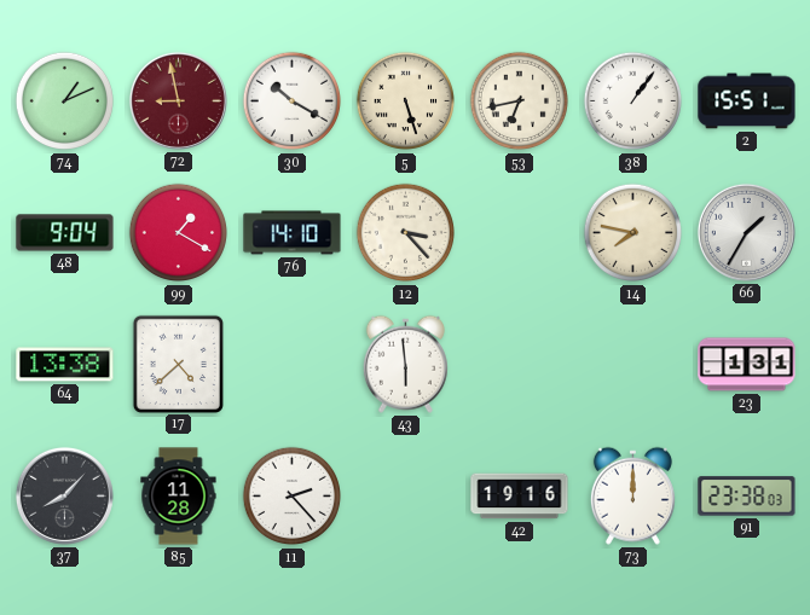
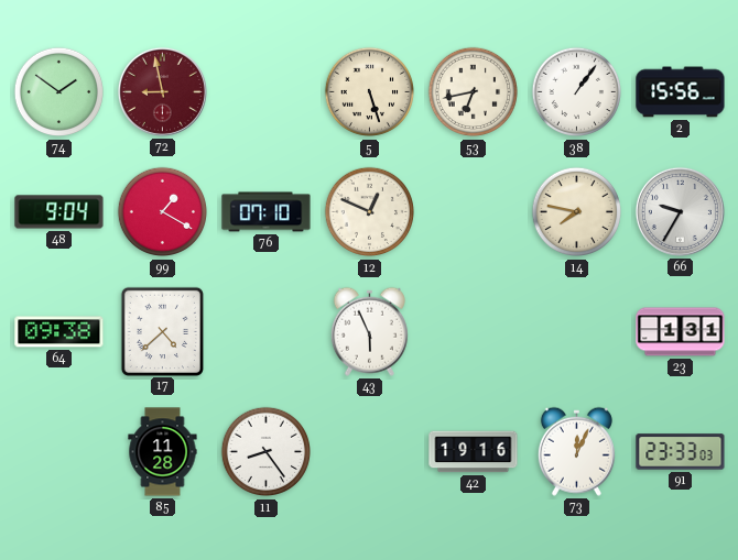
74: 1:11 -> 1:51
30: 10:20 -> none
2: 15:51 -> 15:56
76: 14:10 -> 07:10
12: 3:23 -> 12:49
66: 1:35 -> 9:35
64: 13:38 -> 09:38
43: 5:59 -> 5:56
37: 8:07 -> none
11: 2:23 -> 8:24
73: 12:00 -> 12:04
91: 23:38 -> 23:33
